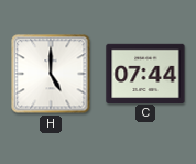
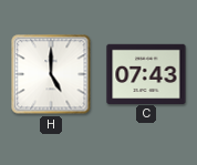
C: 07:44 -> 07:43
